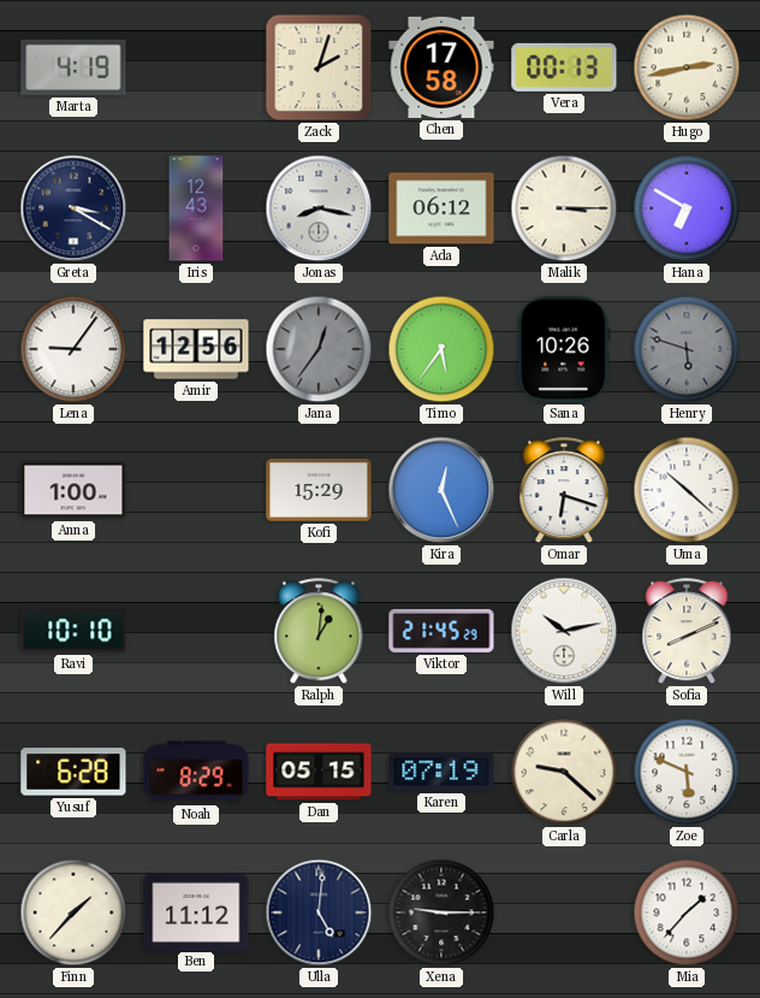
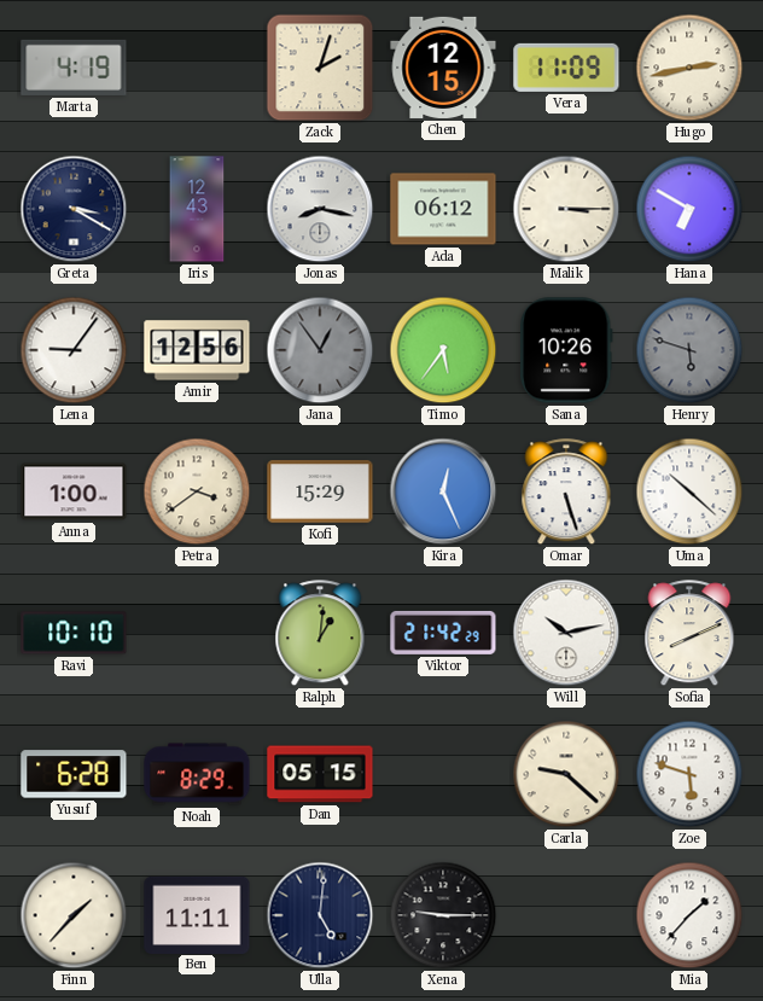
Chen: 17:58 -> 12:15
Vera: 00:13 -> 11:09
Jana: 12:36 -> 12:54
Petra: none -> 3:39
Omar: 6:18 -> 5:27
Viktor: 21:45 -> 21:42
Karen: 07:19 -> none
Zoe: 5:49 -> 5:48
Ben: 11:12 -> 11:11
